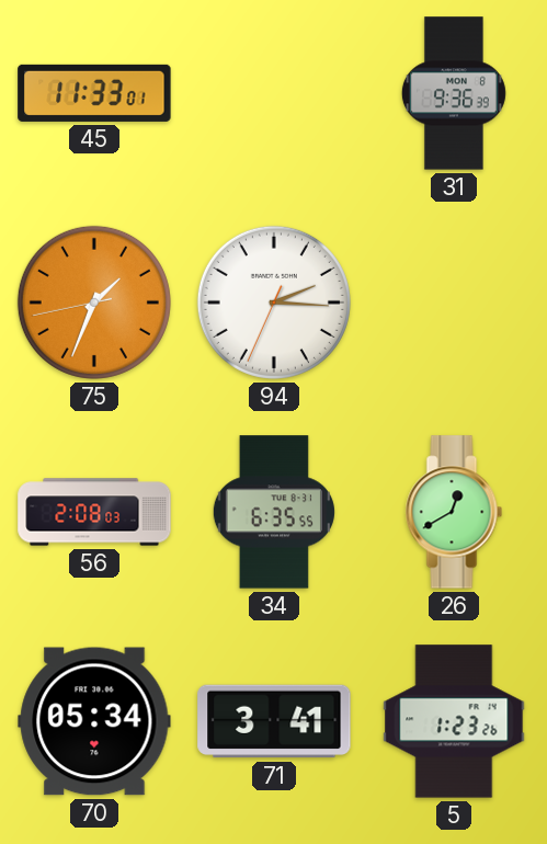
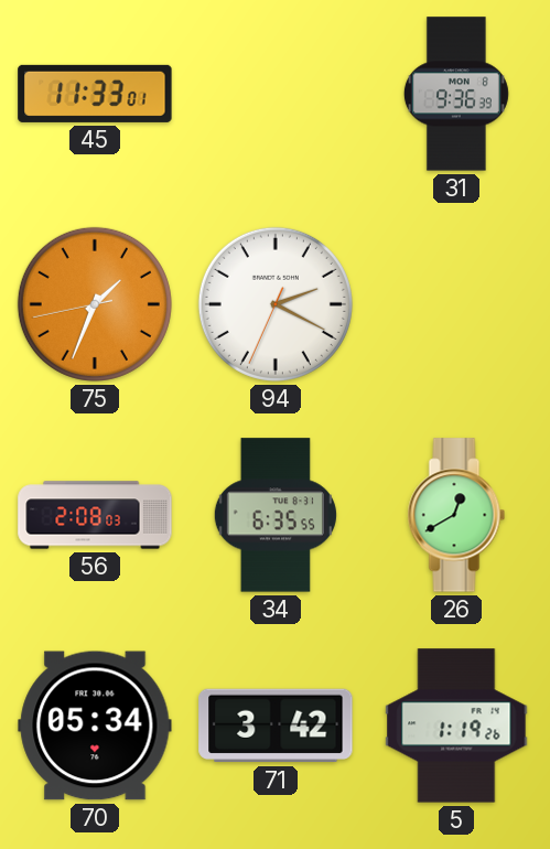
94: 2:15 -> 2:19
71: 3:41 -> 3:42
5: 1:23 -> 1:19
